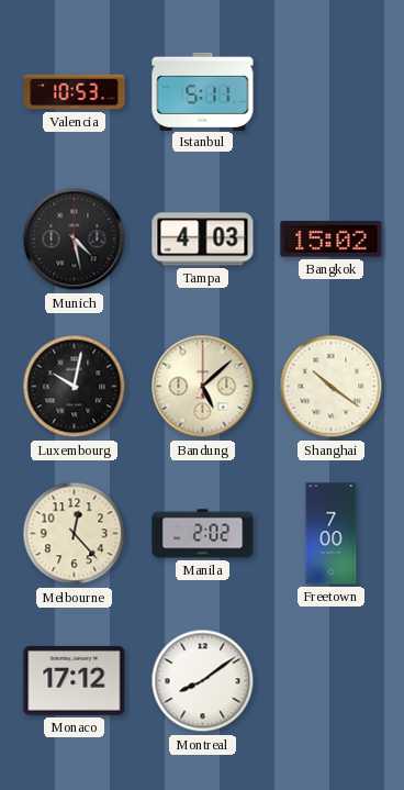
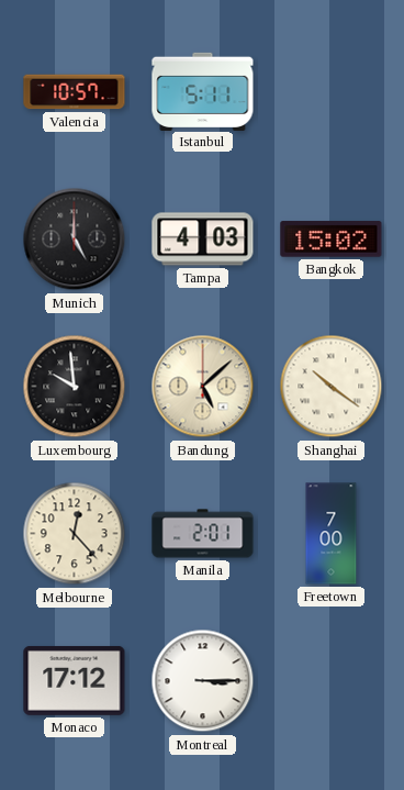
Valencia: 10:53 -> 10:57
Munich: 4:28 -> 5:00
Luxembourg: 10:02 -> 9:59
Manila: 2:02 -> 2:01
Montreal: 8:09 -> 3:15
